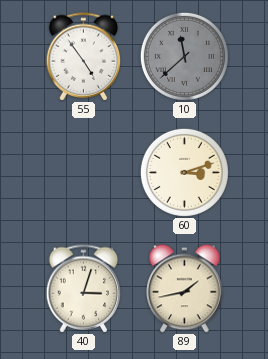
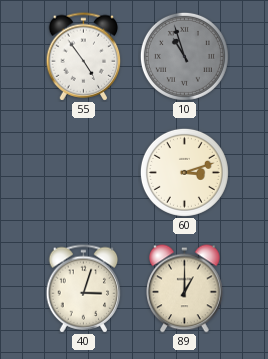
10: 11:38 -> 10:57
89: 1:43 -> 1:00
